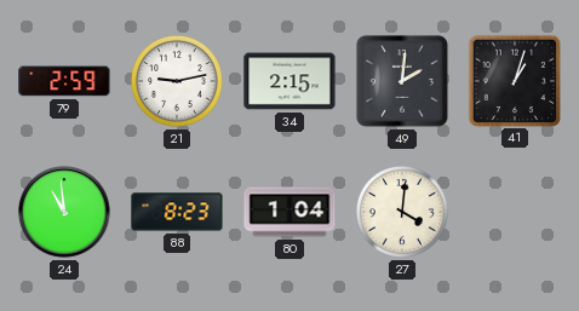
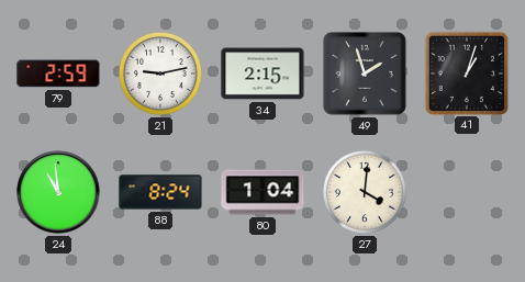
49: 2:01 -> 1:57
88: 8:23 -> 8:24
